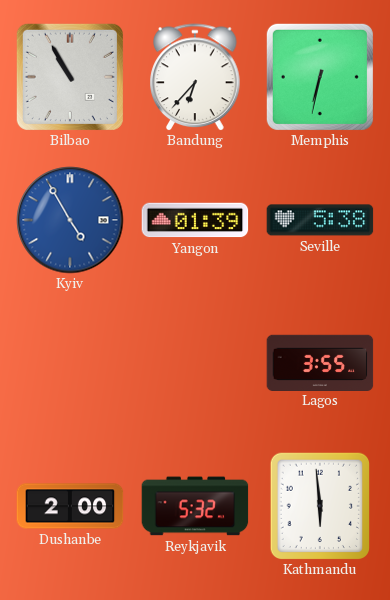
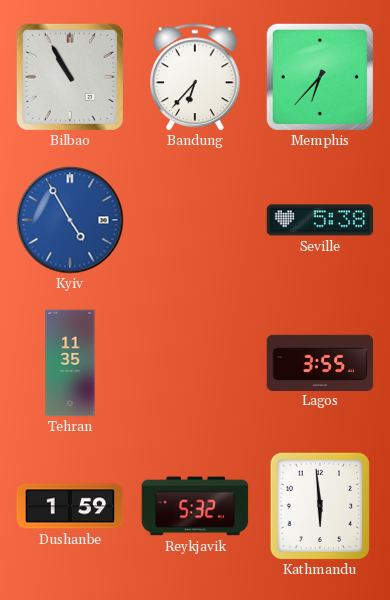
Memphis: 6:32 -> 6:37
Yangon: 01:39 -> none
Tehran: none -> 11:35
Dushanbe: 2:00 -> 1:59
